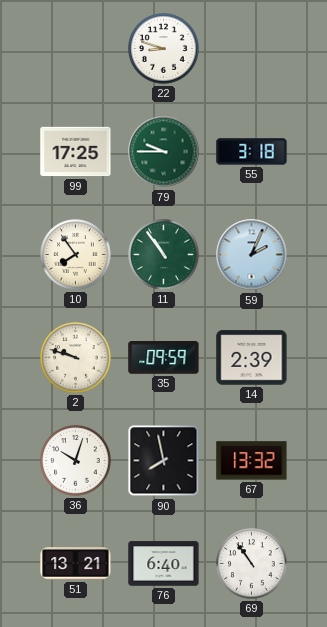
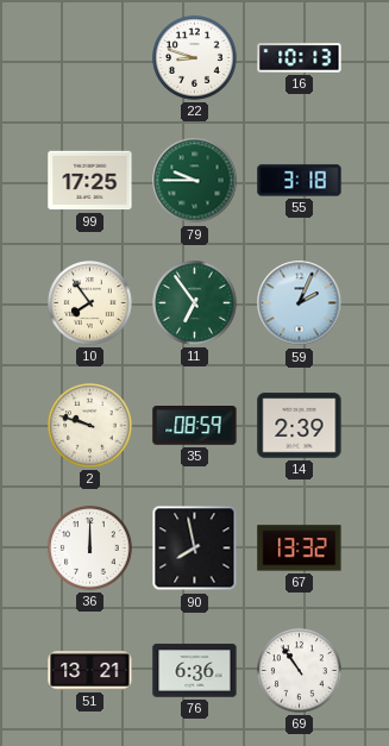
16: none -> 10:13
11: 10:54 -> 6:54
35: 09:59 -> 08:59
36: 10:03 -> 12:00
76: 6:40 -> 6:36
